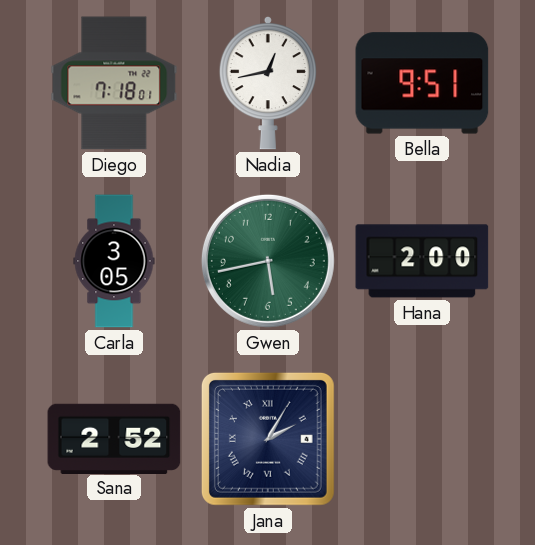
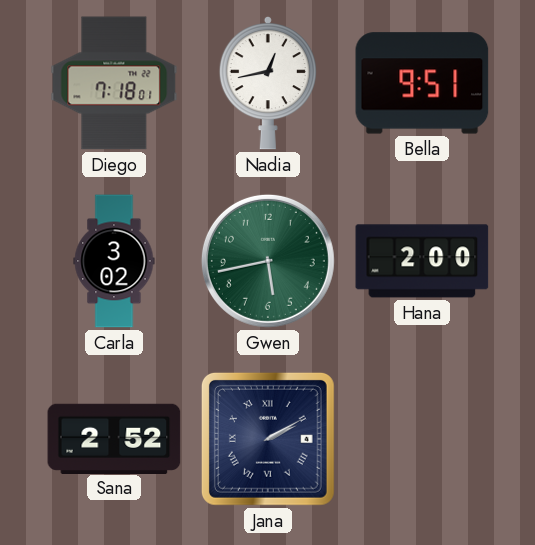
Carla: 3:05 -> 3:02
Jana: 2:05 -> 2:10
